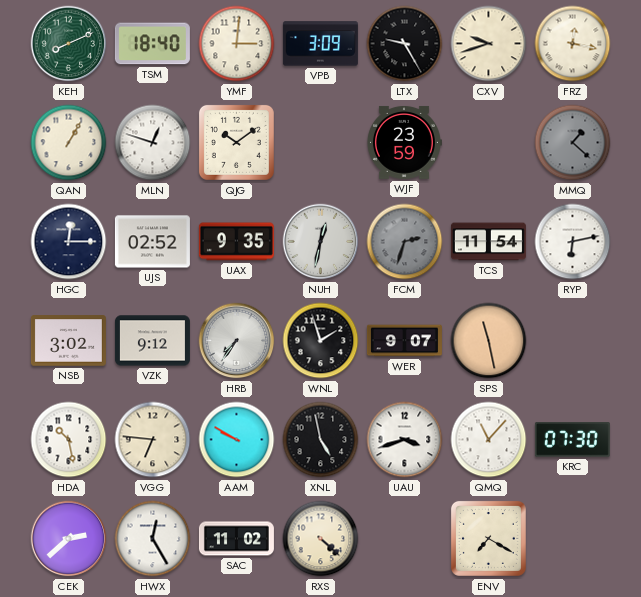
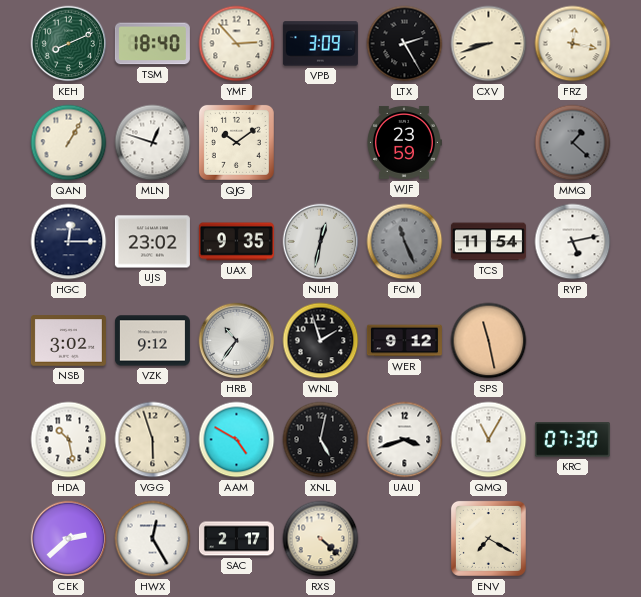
YMF: 3:01 -> 2:53
LTX: 9:25 -> 2:25
CXV: 9:42 -> 8:42
UJS: 02:52 -> 23:02
FCM: 2:33 -> 11:26
RYP: 6:13 -> 5:13
HRB: 7:36 -> 10:36
WER: 9:07 -> 9:12
VGG: 6:46 -> 5:57
AAM: 9:50 -> 4:50
XNL: 4:58 -> 5:02
QMQ: 11:07 -> 11:05
SAC: 11:02 -> 2:17
